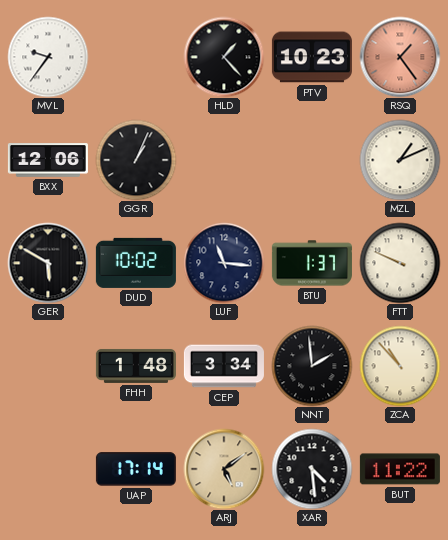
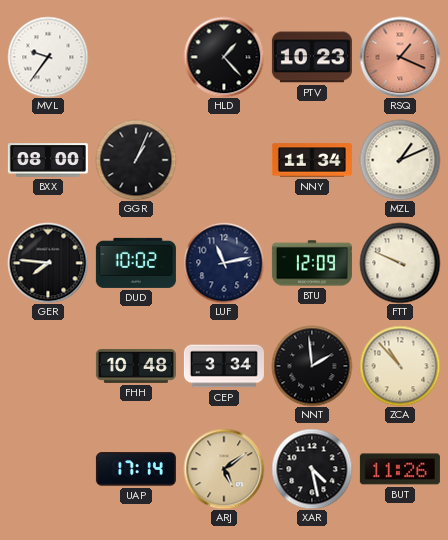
RSQ: 1:24 -> 1:19
BXX: 12:06 -> 08:00
NNY: none -> 11:34
GER: 5:50 -> 7:46
LUF: 11:16 -> 11:13
BTU: 1:37 -> 12:09
FHH: 1:48 -> 10:48
XAR: 4:29 -> 4:28
BUT: 11:22 -> 11:26
